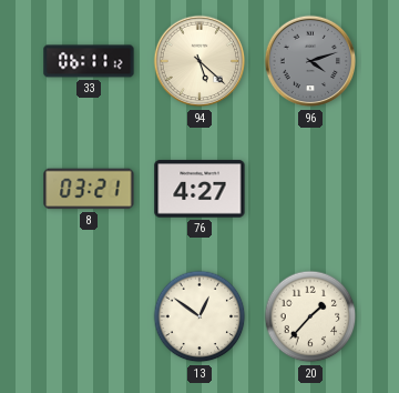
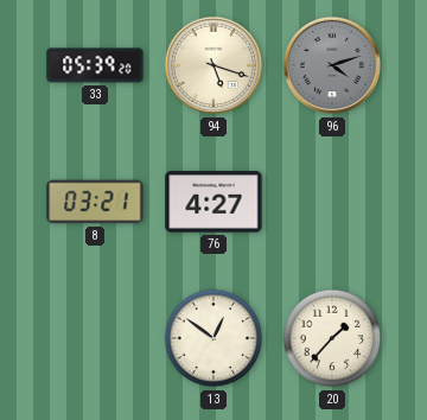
33: 06:11 -> 05:39
94: 5:22 -> 5:18
